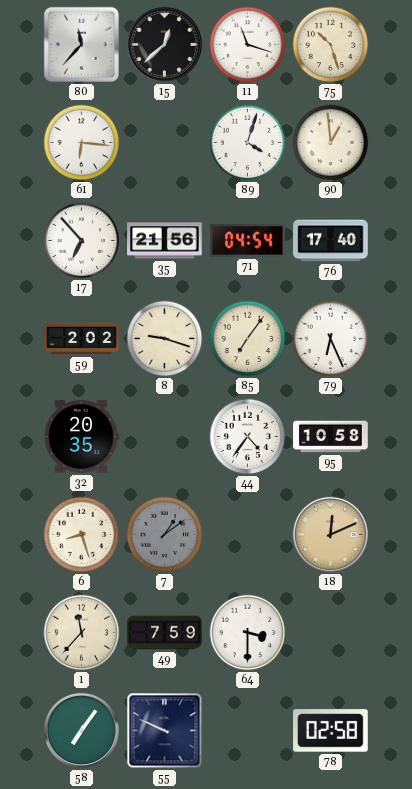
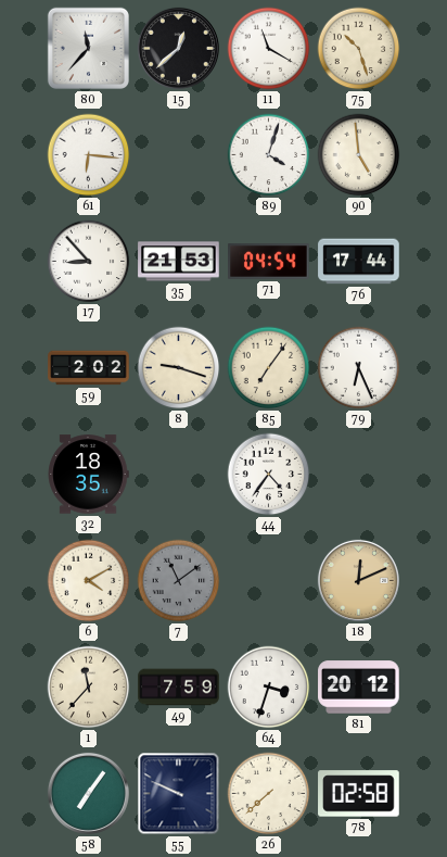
11: 11:18 -> 11:20
90: 12:59 -> 4:59
17: 6:53 -> 8:53
35: 21:56 -> 21:53
76: 17:40 -> 17:44
32: 20:35 -> 18:35
95: 10:58 -> none
6: 8:27 -> 4:10
7: 1:09 -> 11:09
64: 3:30 -> 3:33
81: none -> 20:12
26: none -> 7:38
